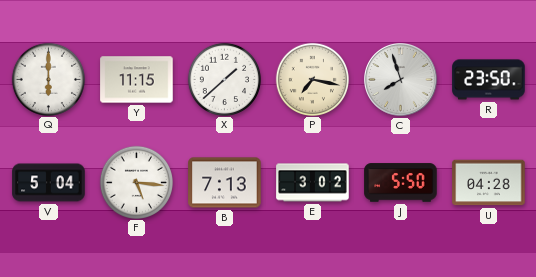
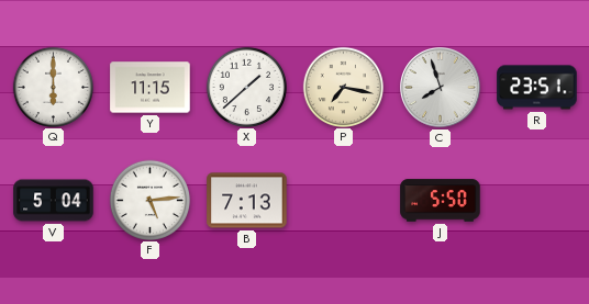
R: 23:50 -> 23:51
F: 5:16 -> 5:14
E: 3:02 -> none
U: 04:28 -> none
